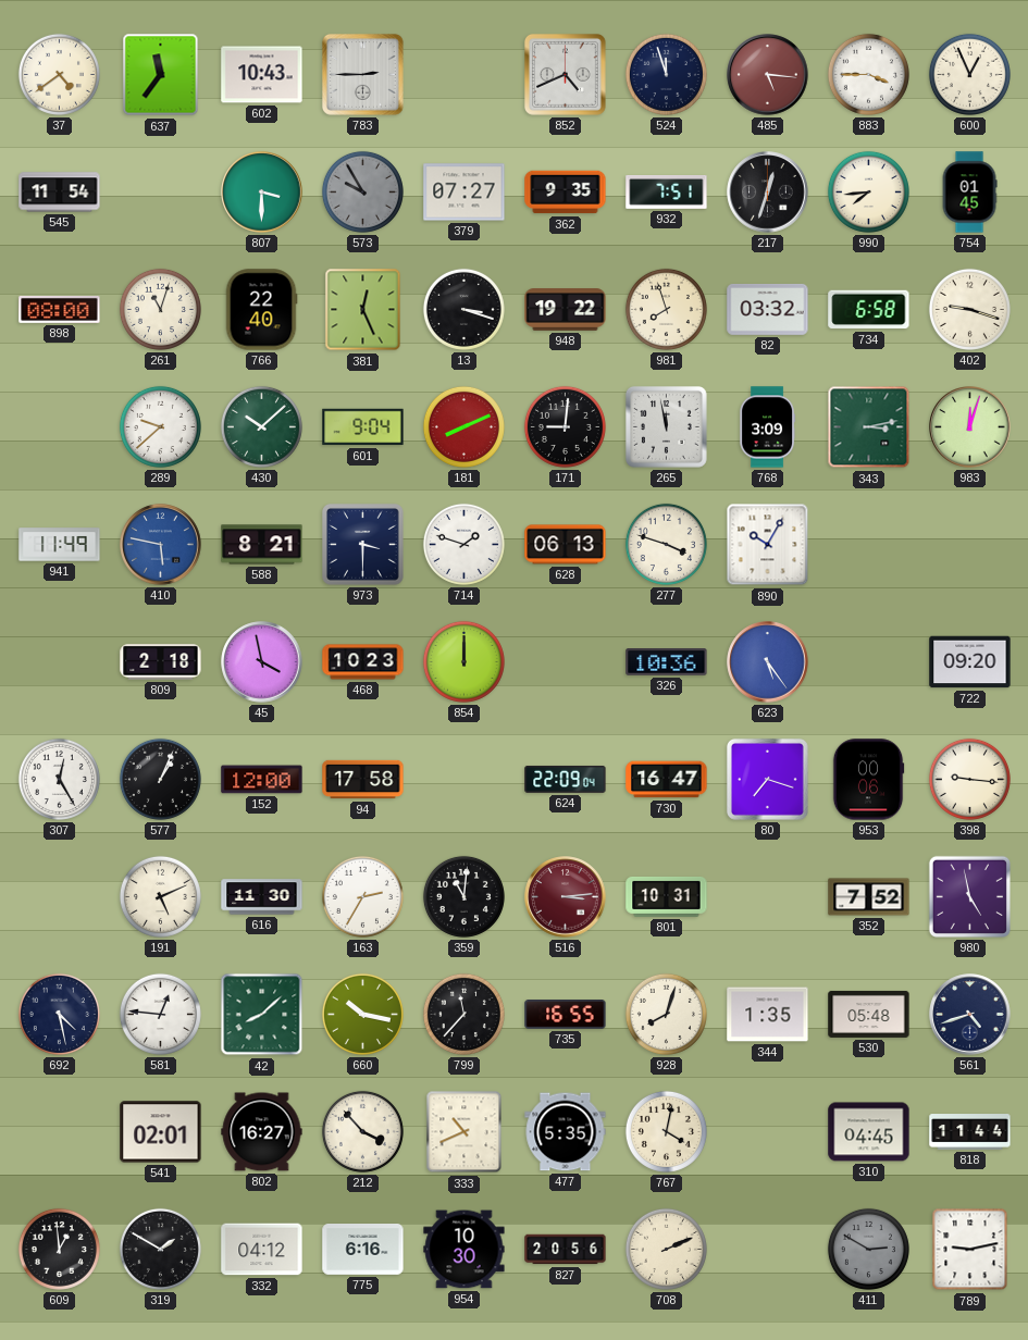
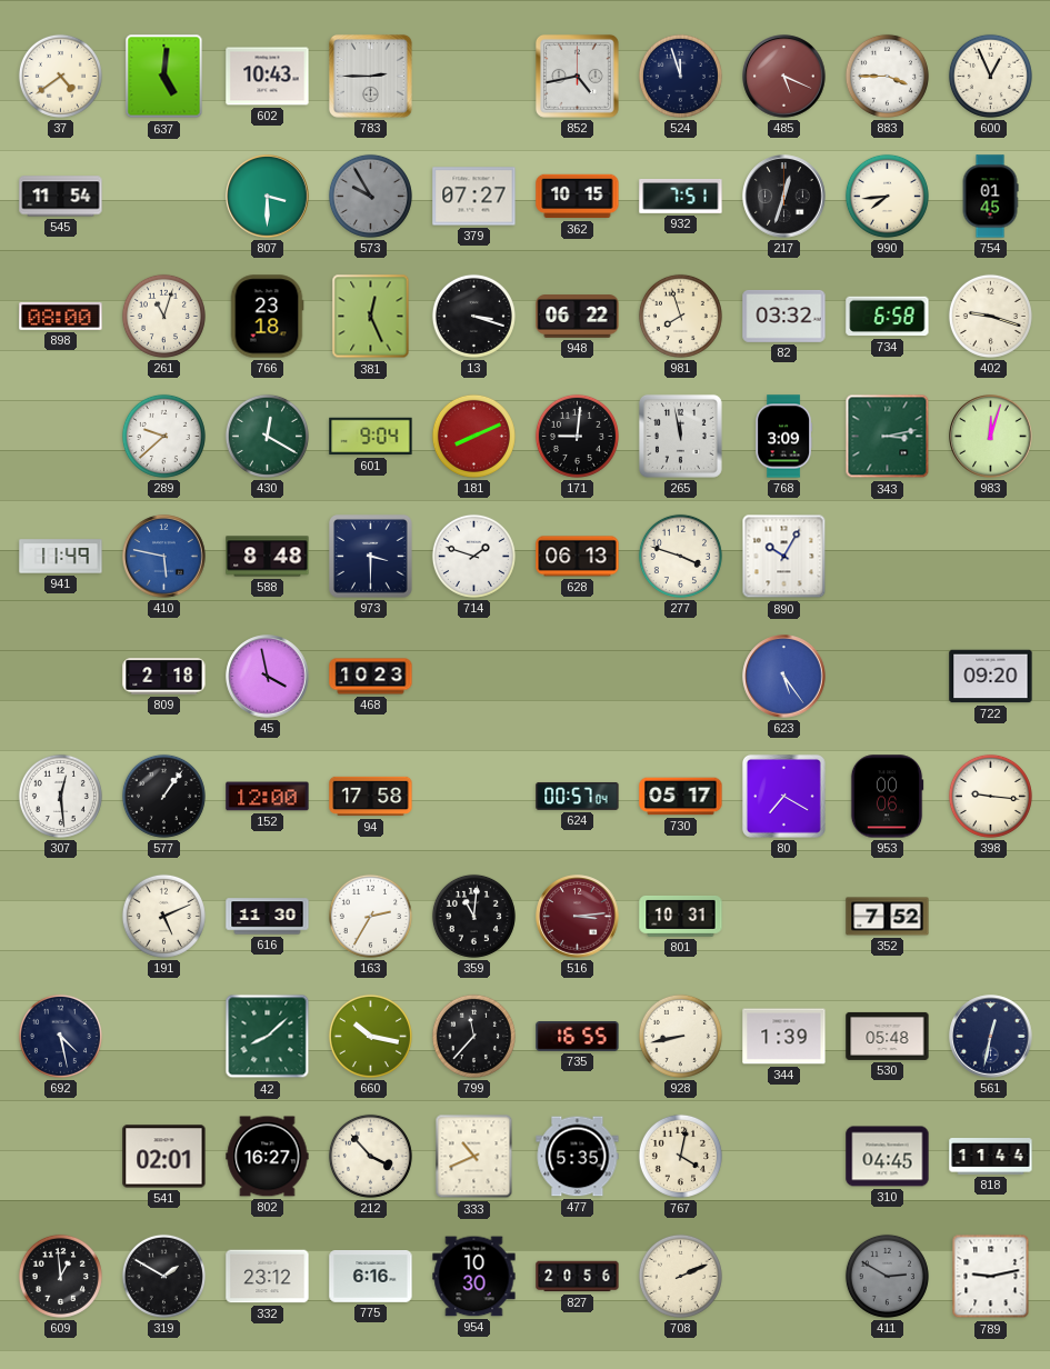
637: 11:36 -> 5:01
852: 4:41 -> 4:43
485: 5:16 -> 5:19
362: 9:35 -> 10:15
766: 22:40 -> 23:18
948: 19:22 -> 06:22
430: 10:08 -> 12:20
588: 8:21 -> 8:48
854: 12:00 -> none
326: 10:36 -> none
307: 12:25 -> 12:29
577: 1:04 -> 1:06
624: 22:09 -> 00:57
730: 16:47 -> 05:17
80: 7:18 -> 7:20
980: 4:58 -> none
581: 12:46 -> none
928: 8:03 -> 8:43
344: 1:35 -> 1:39
561: 4:42 -> 12:32
332: 04:12 -> 23:12
